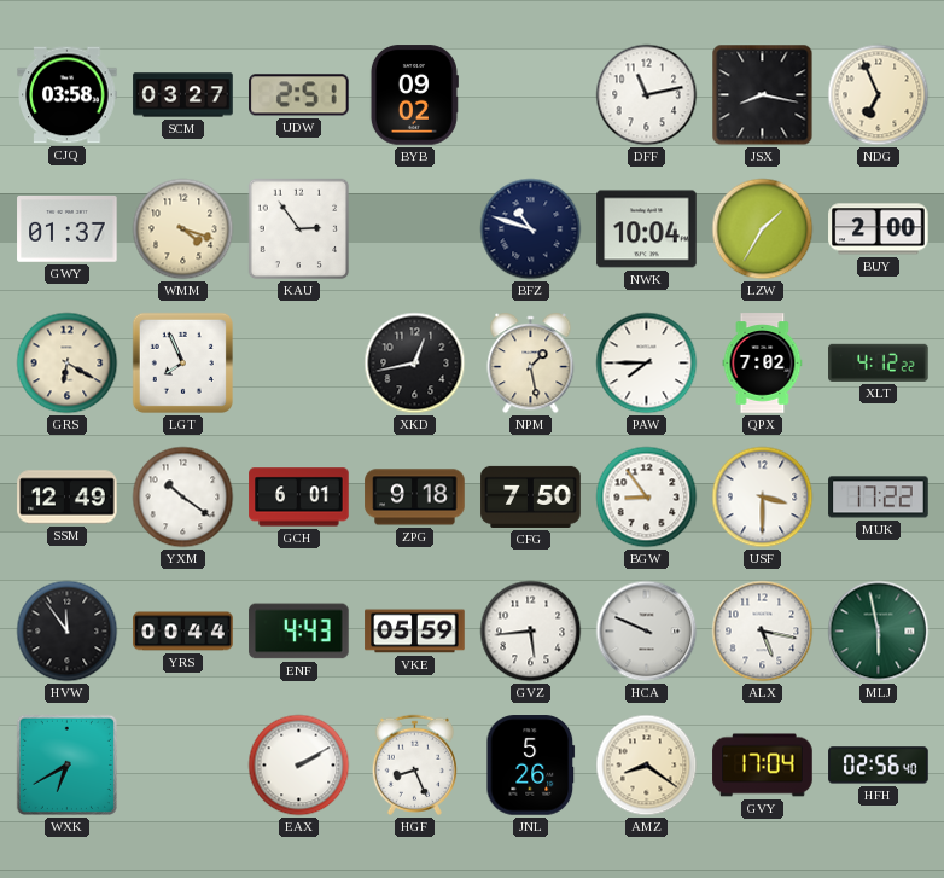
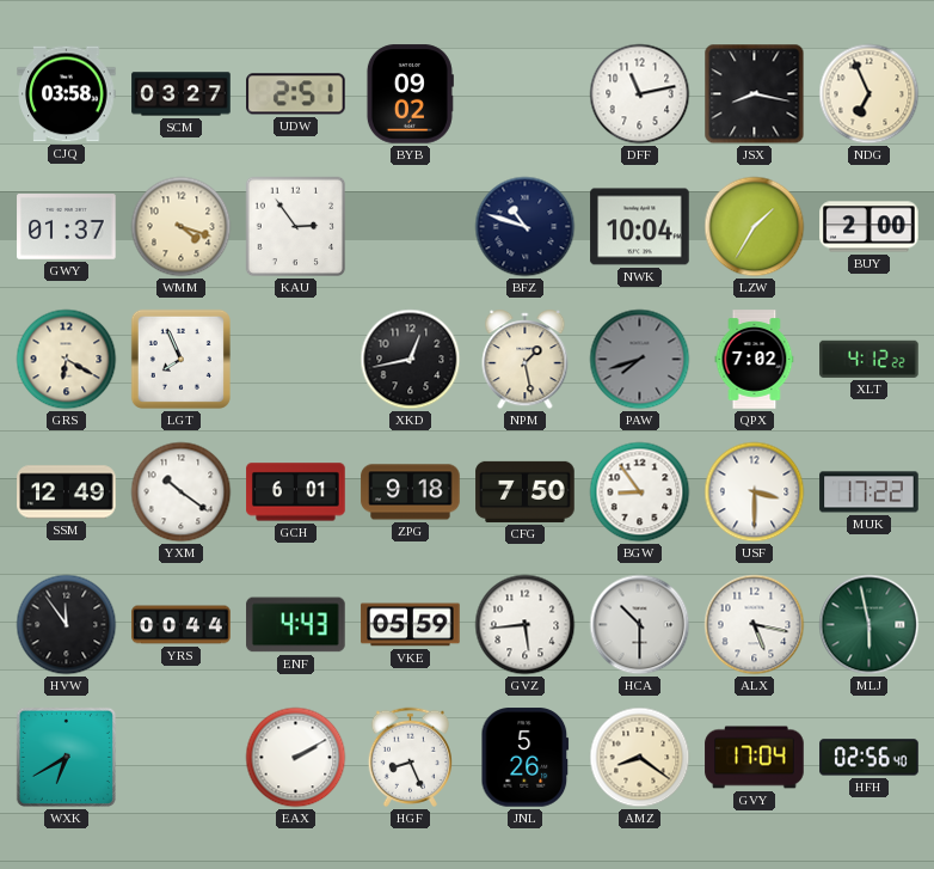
PAW: 7:45 -> 7:42
PAW dial: white -> grey
HCA: 9:49 -> 10:30
